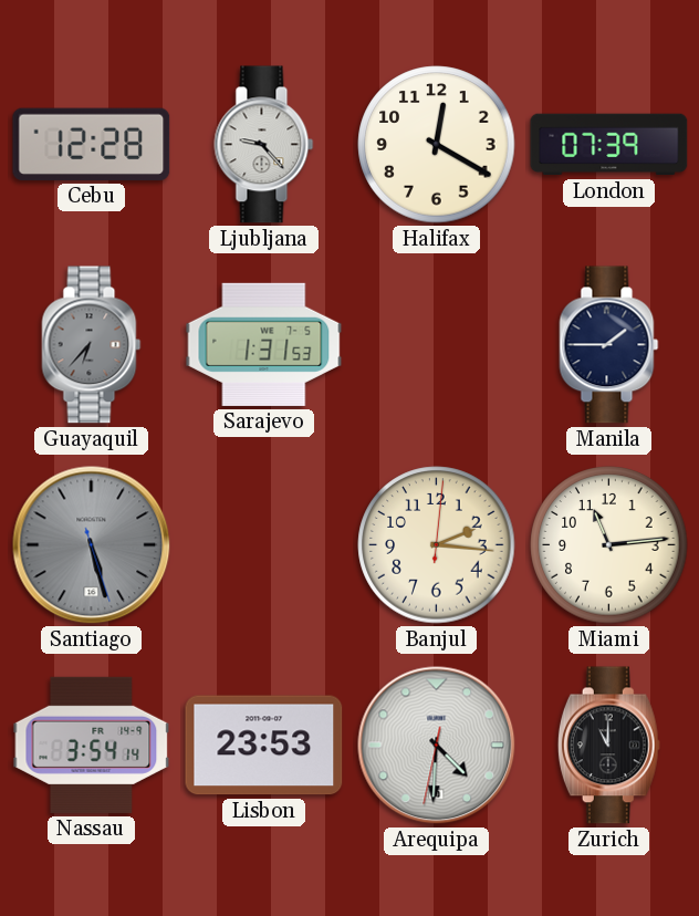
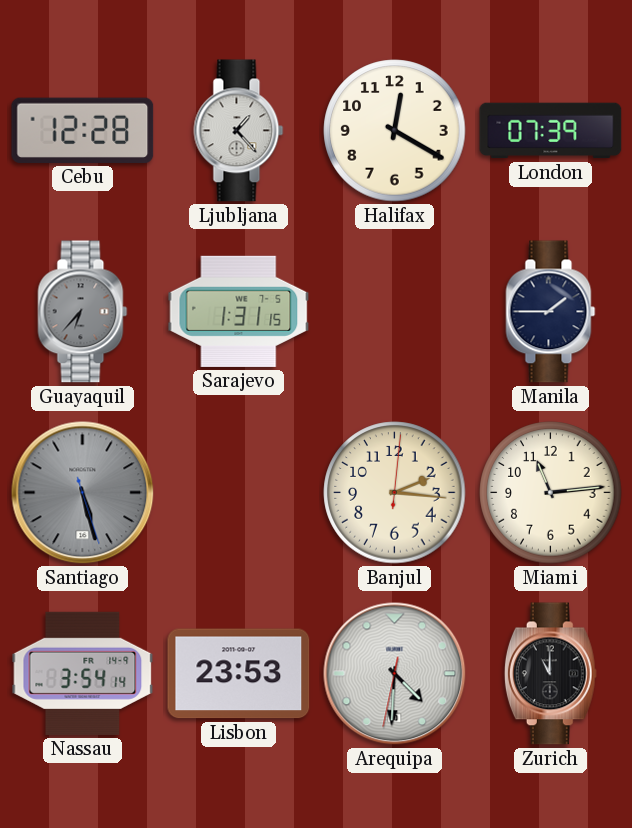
Ljubljana: 9:23 -> 1:23
Sarajevo: 1:31:53 -> 1:31:15
